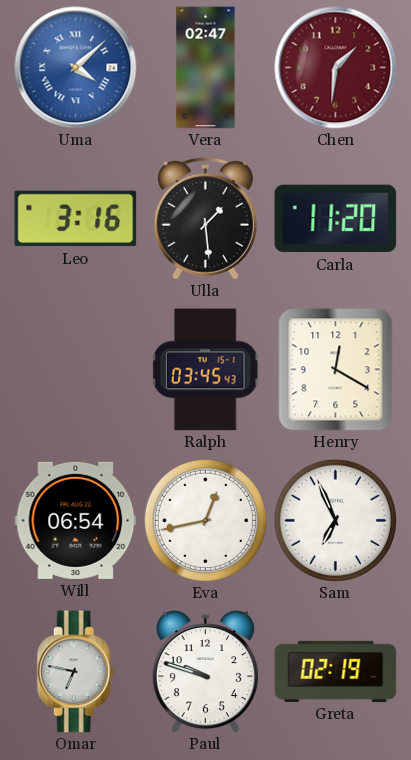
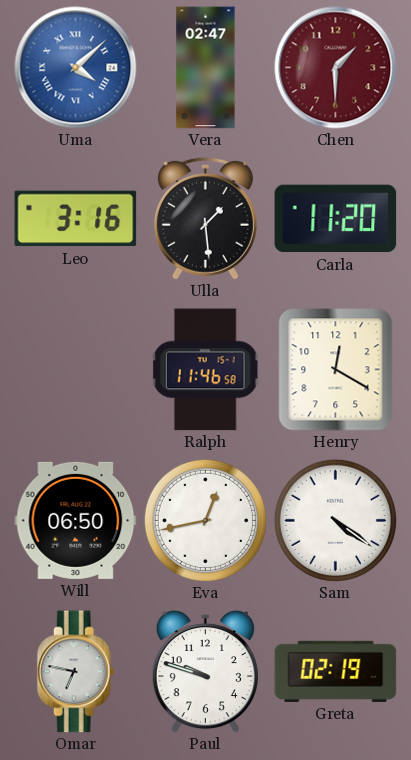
Chen: 1:31 -> 1:30
Ralph: 03:45 -> 11:46
Will: 06:54 -> 06:50
Sam: 6:56 -> 4:21
